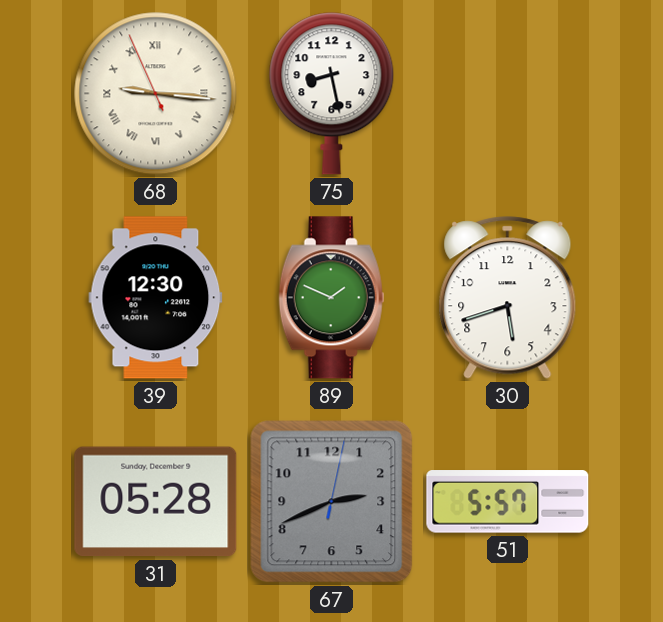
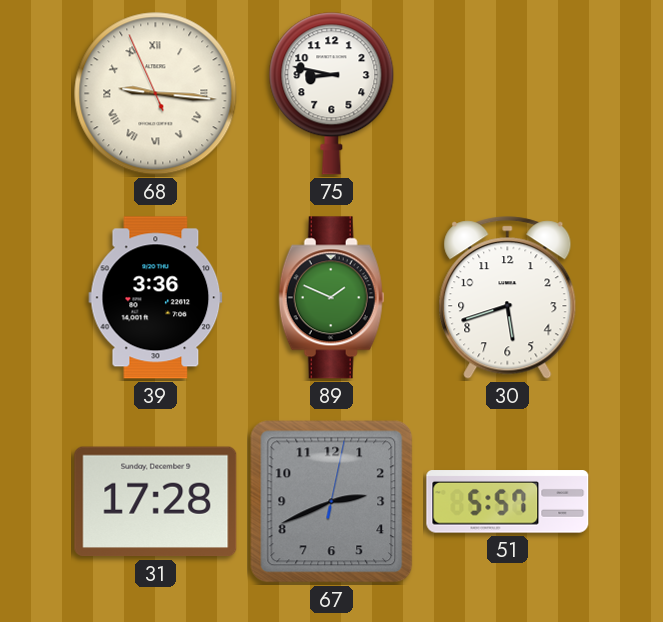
75: 8:28 -> 8:47
39: 12:30 -> 3:36
31: 05:28 -> 17:28
